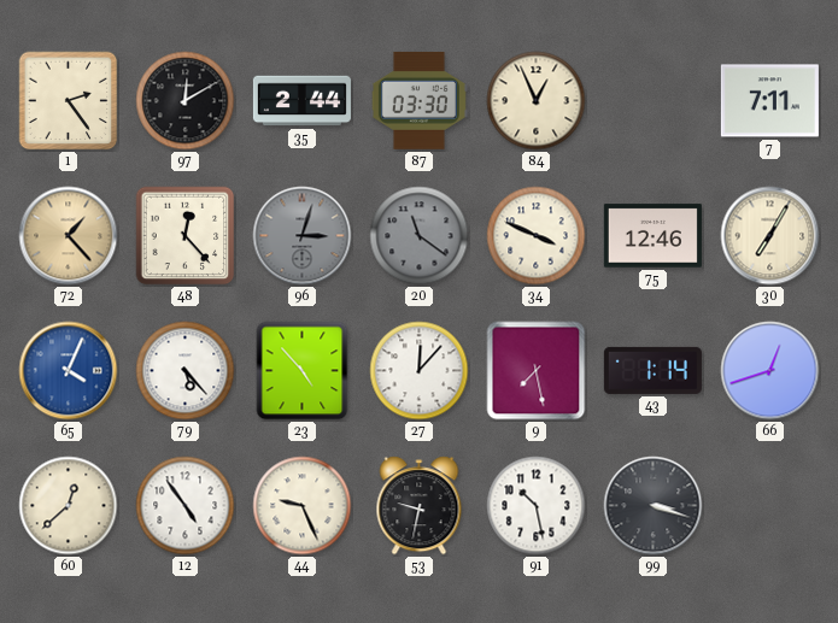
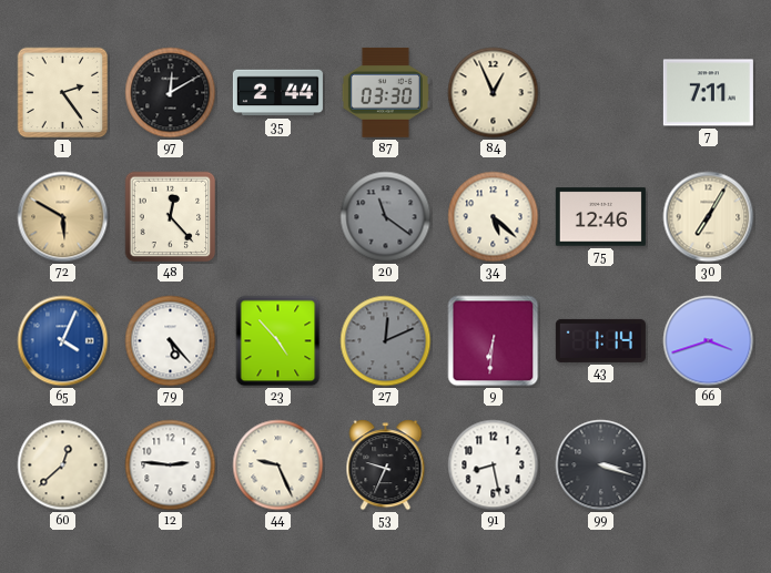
72: 1:23 -> 5:50
96: 3:03 -> none
34: 3:49 -> 5:22
27: 12:07 -> 12:11
27 dial: white -> grey
9: 7:28 -> 6:31
66: 12:42 -> 3:42
12: 4:54 -> 2:46
53: 9:32 -> 9:34
91: 10:28 -> 8:28
